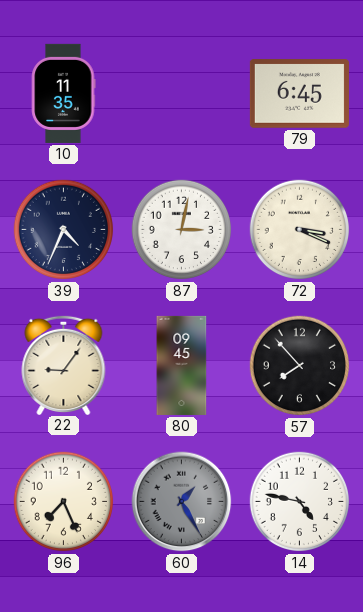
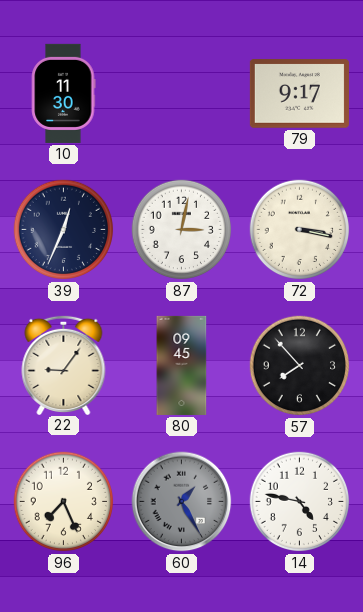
10: 11:35 -> 11:30
79: 6:45 -> 9:17
39: 4:34 -> 12:34
72: 3:19 -> 3:17
